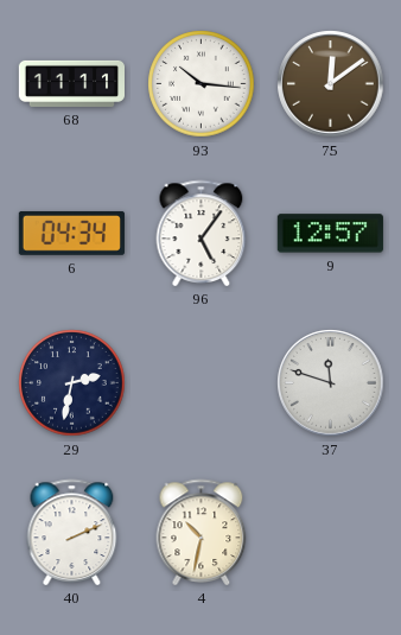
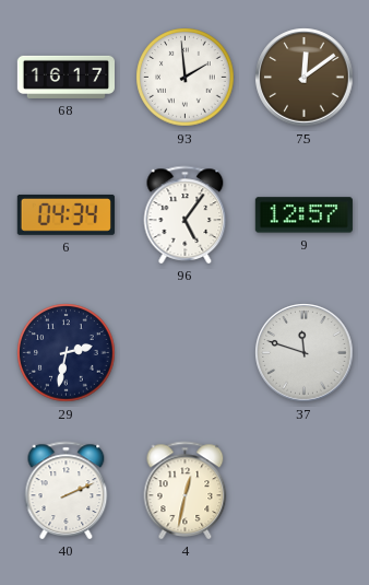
68: 11:11 -> 16:17
93: 10:16 -> 1:59
4: 10:32 -> 12:32
